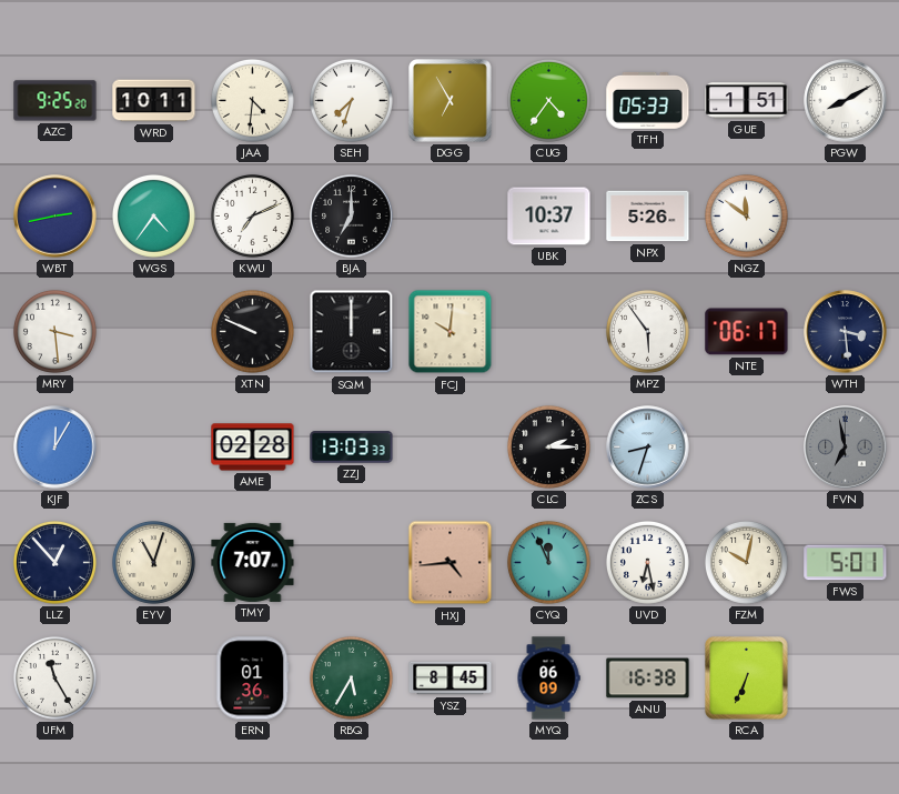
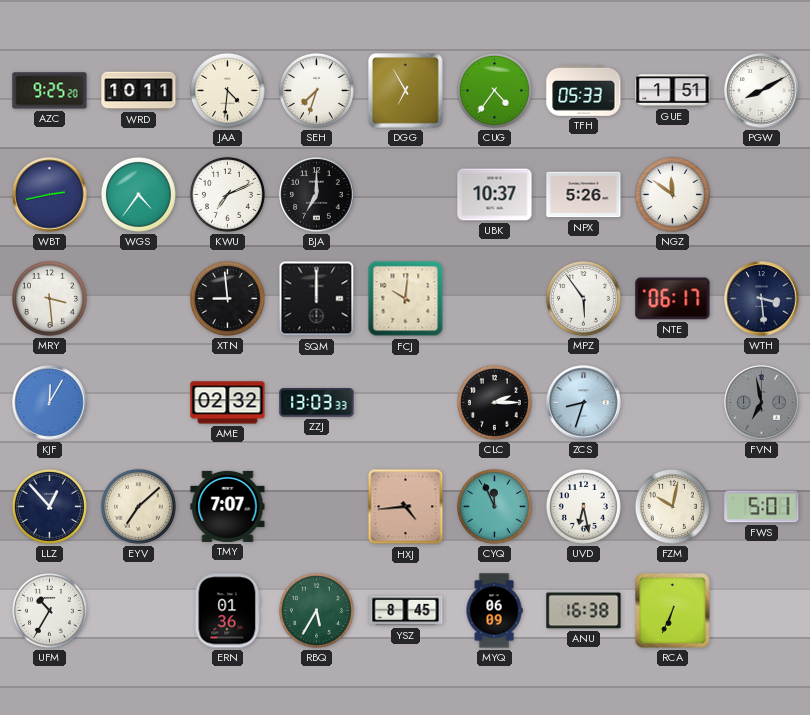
XTN: 9:49 -> 8:59
AME: 02:28 -> 02:32
EYV: 11:03 -> 7:08
UFM: 11:25 -> 10:35
